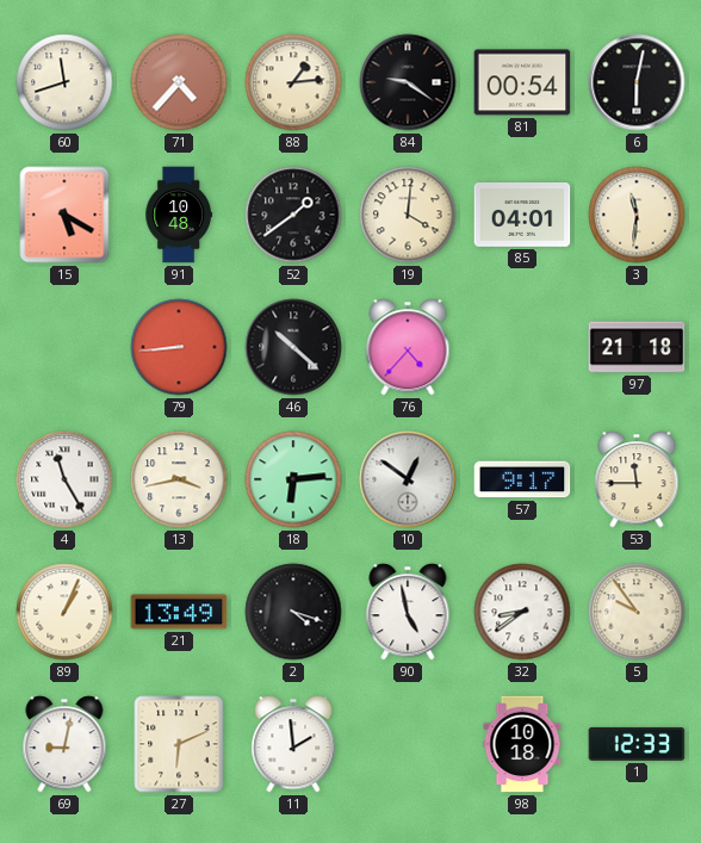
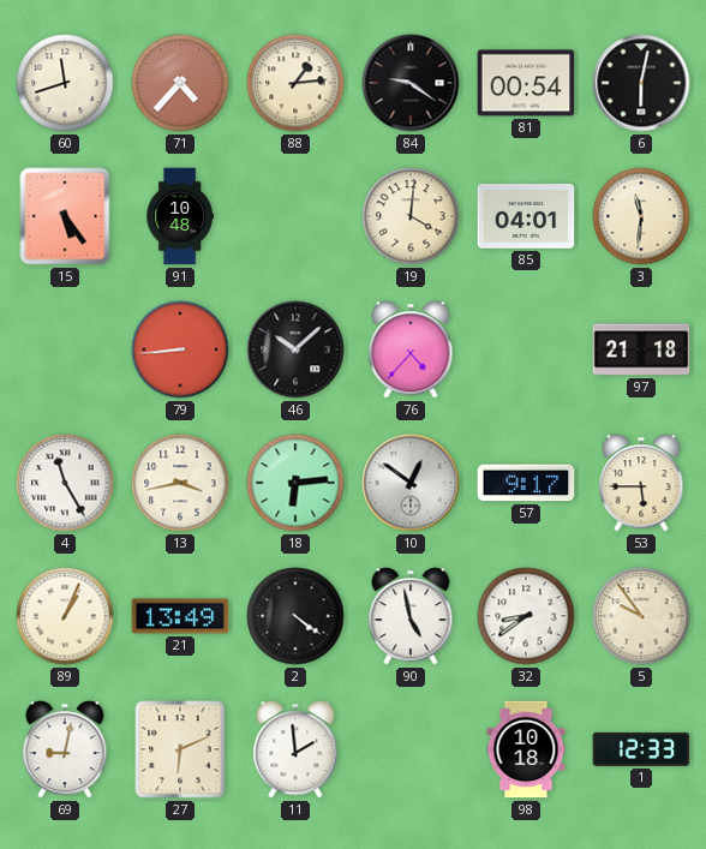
15: 5:20 -> 5:24
52: 1:39 -> none
46: 10:22 -> 10:08
53: 11:45 -> 5:45
2: 4:18 -> 4:21
